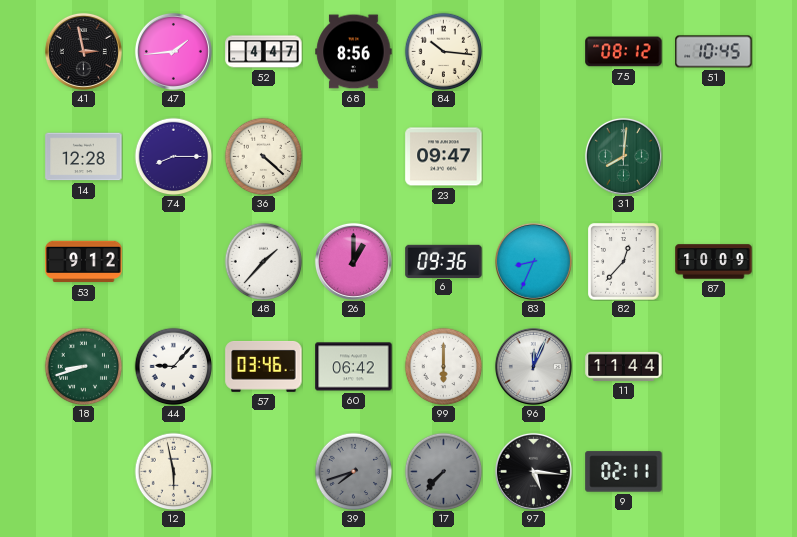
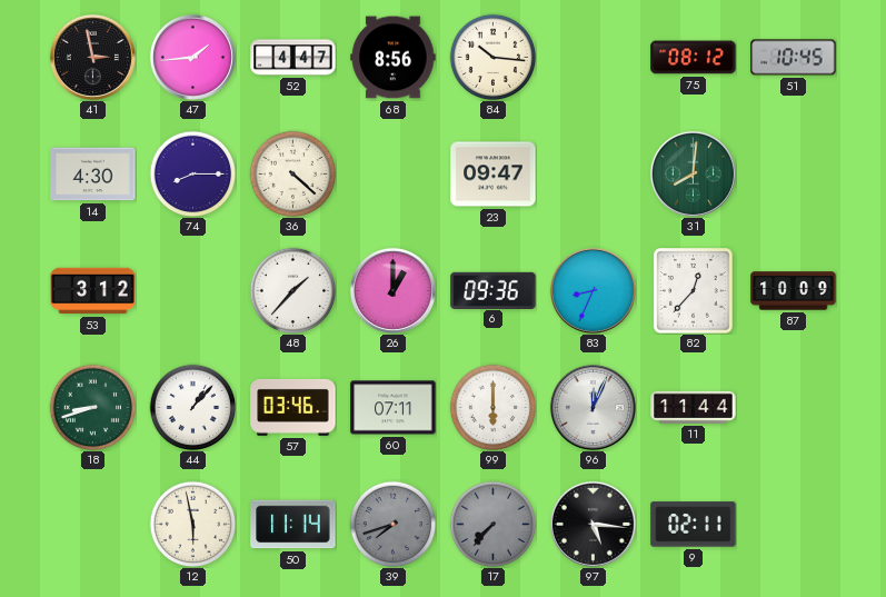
14: 12:28 -> 4:30
53: 9:12 -> 3:12
44: 9:07 -> 1:07
60: 06:42 -> 07:11
50: none -> 11:14
